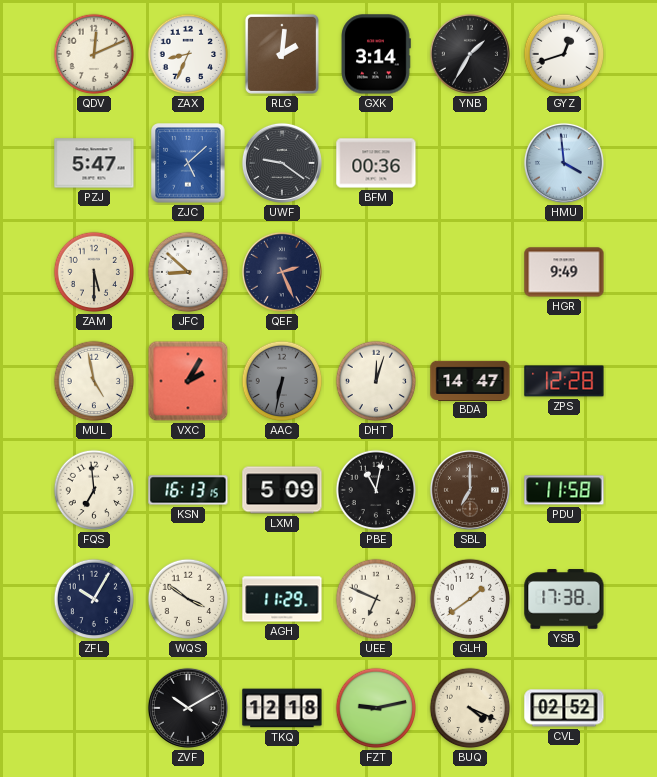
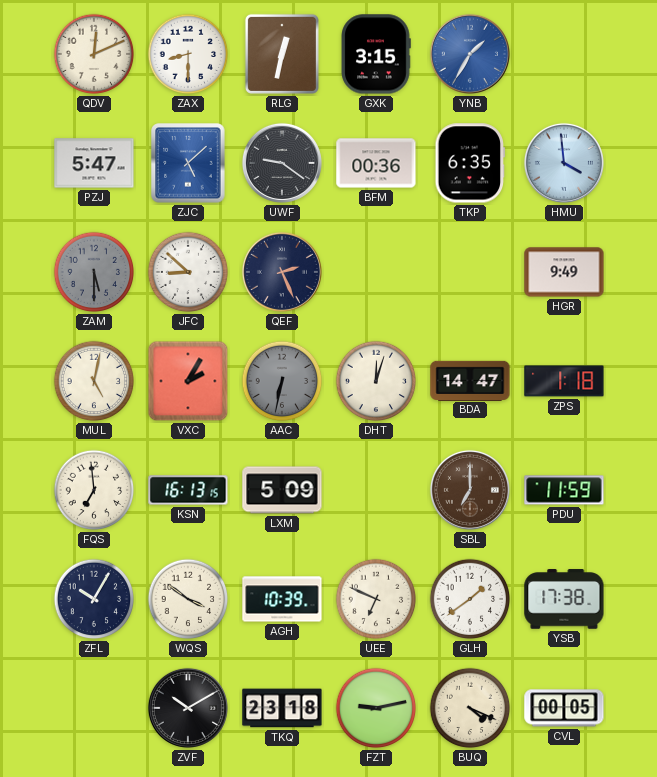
ZAX: 8:34 -> 8:30
RLG: 2:01 -> 12:32
GXK: 3:14 -> 3:15
YNB dial: black -> blue
GYZ: 12:42 -> none
TKP: none -> 6:35
ZAM dial: cream -> grey
MUL: 4:58 -> 5:02
ZPS: 12:28 -> 1:18
PBE: 11:02 -> none
PDU: 11:58 -> 11:59
AGH: 11:29 -> 10:39
TKQ: 12:18 -> 23:18
CVL: 02:52 -> 00:05
